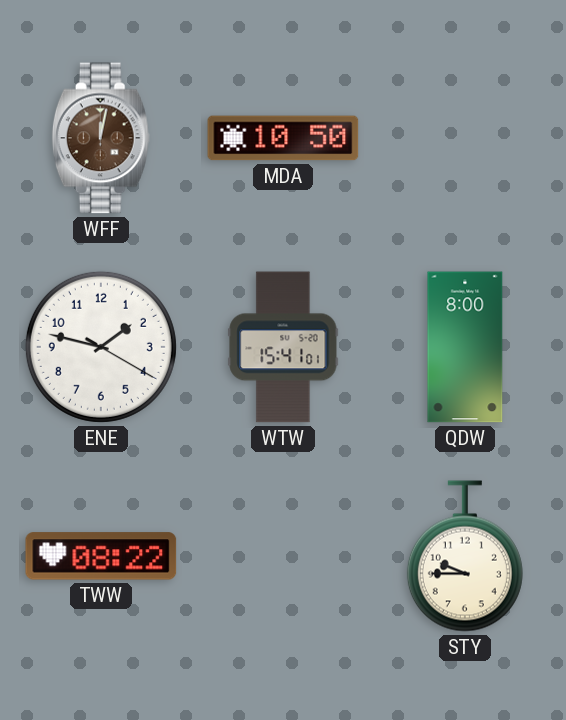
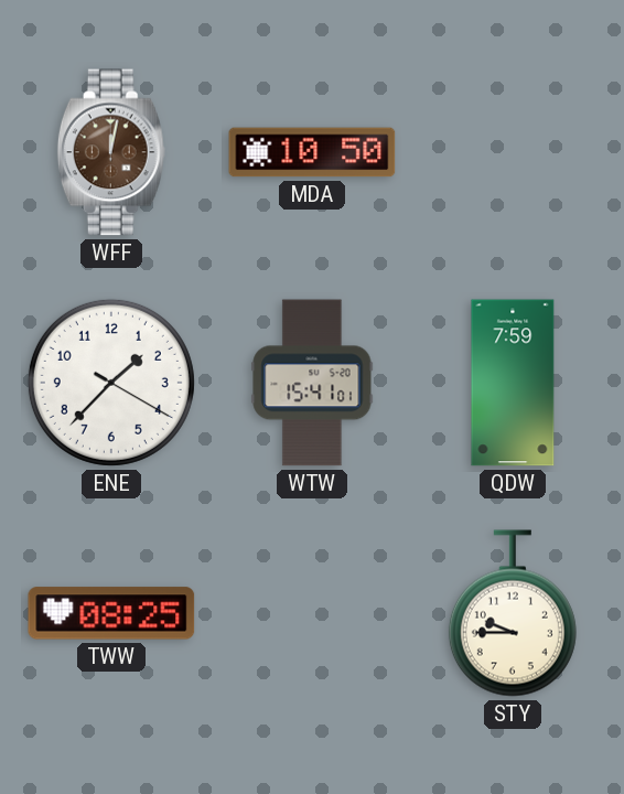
ENE: 1:47 -> 1:37
QDW: 8:00 -> 7:59
TWW: 08:22 -> 08:25
